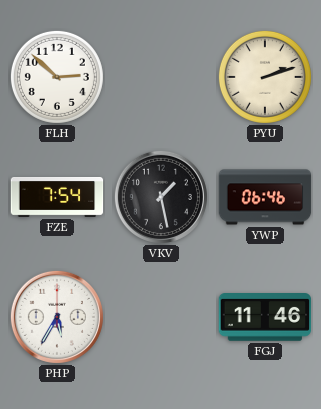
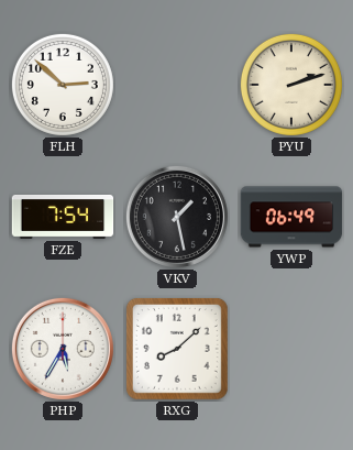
YWP: 06:46 -> 06:49
RXG: none -> 8:08
FGJ: 11:46 -> none
